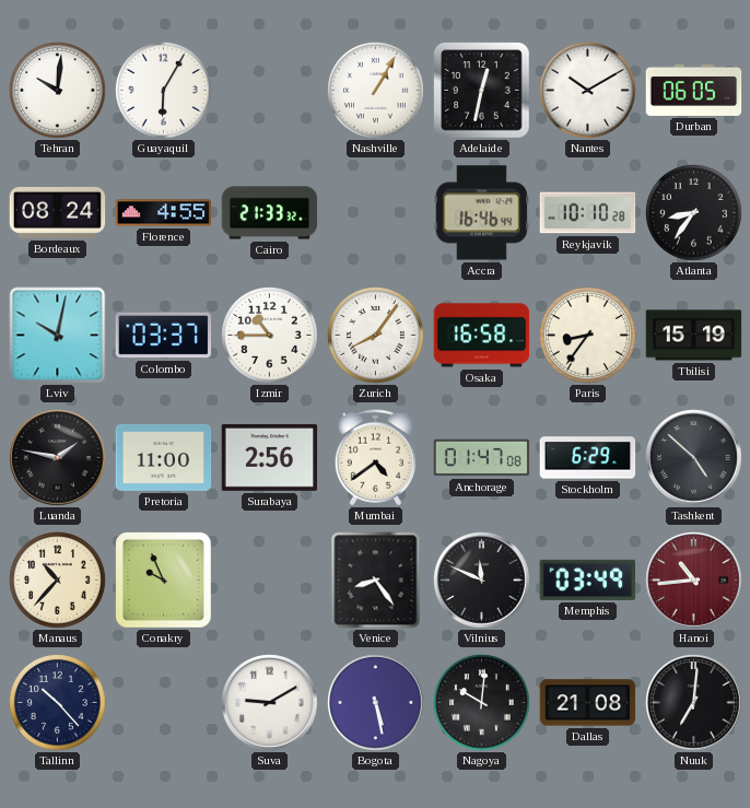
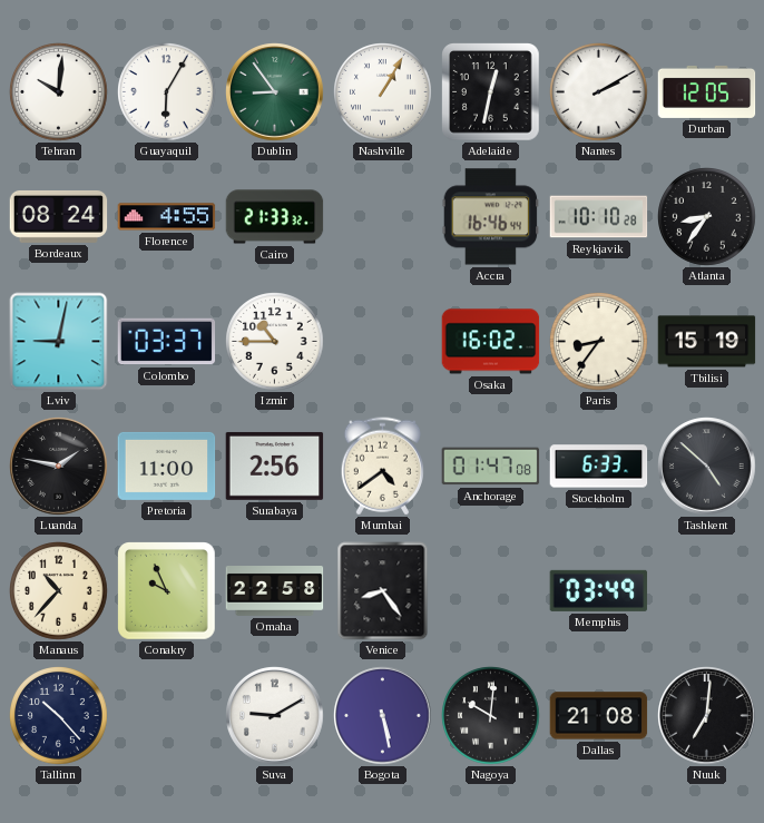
Dublin: none -> 8:54
Nantes: 10:10 -> 2:10
Durban: 06:05 -> 12:05
Lviv: 10:02 -> 9:02
Zurich: 8:06 -> none
Osaka: 16:58 -> 16:02
Stockholm: 6:29 -> 6:33
Omaha: none -> 22:58
Vilnius: 11:49 -> none
Hanoi: 10:44 -> none
